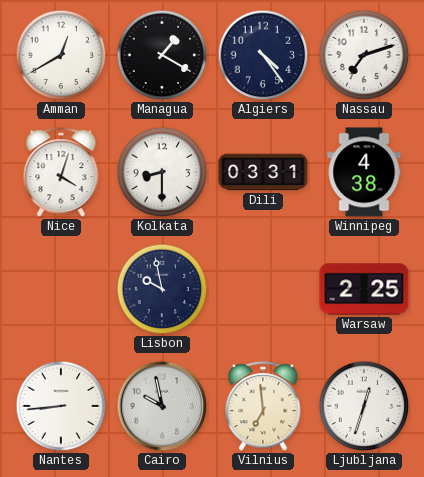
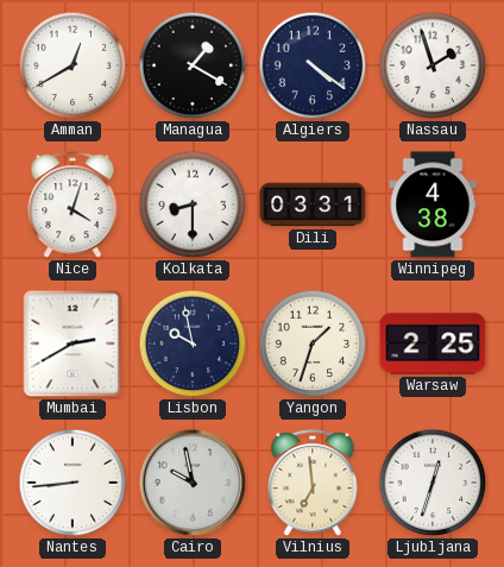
Algiers: 4:24 -> 4:21
Nassau: 7:12 -> 1:57
Mumbai: none -> 2:40
Yangon: none -> 1:33
